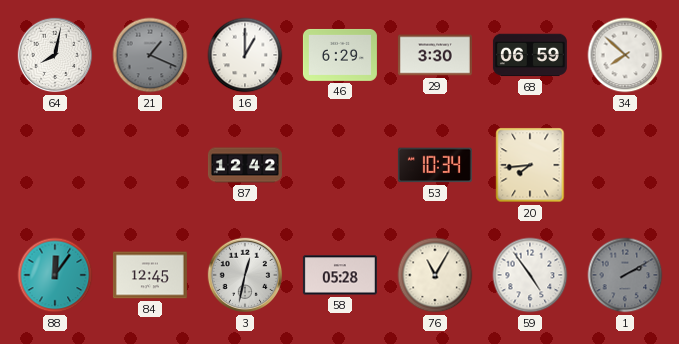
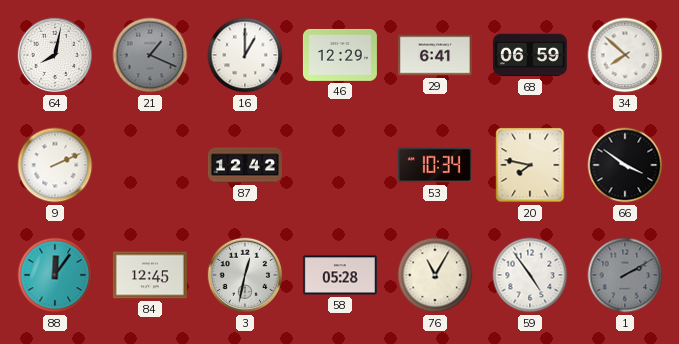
46: 6:29 -> 12:29
29: 3:30 -> 6:41
9: none -> 2:11
20: 7:44 -> 7:47
66: none -> 3:51
